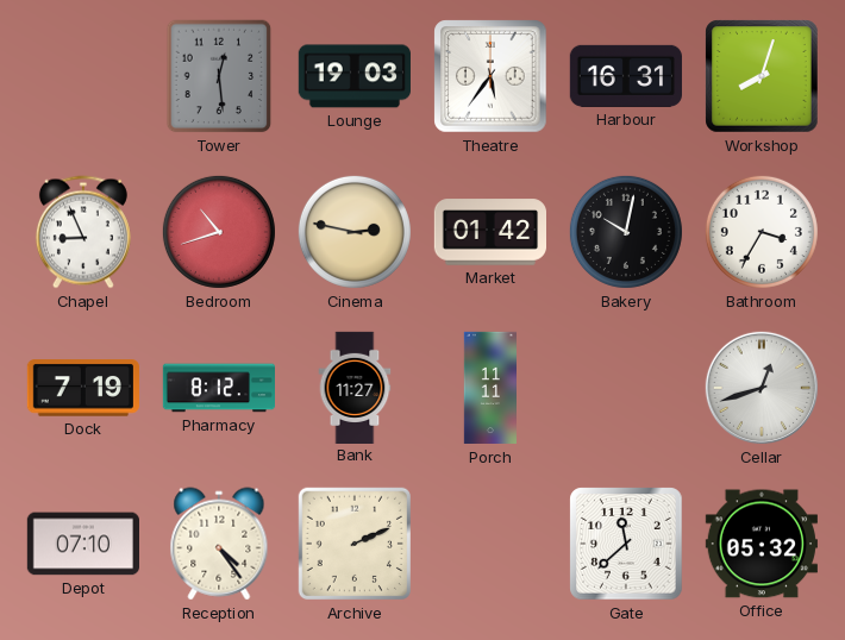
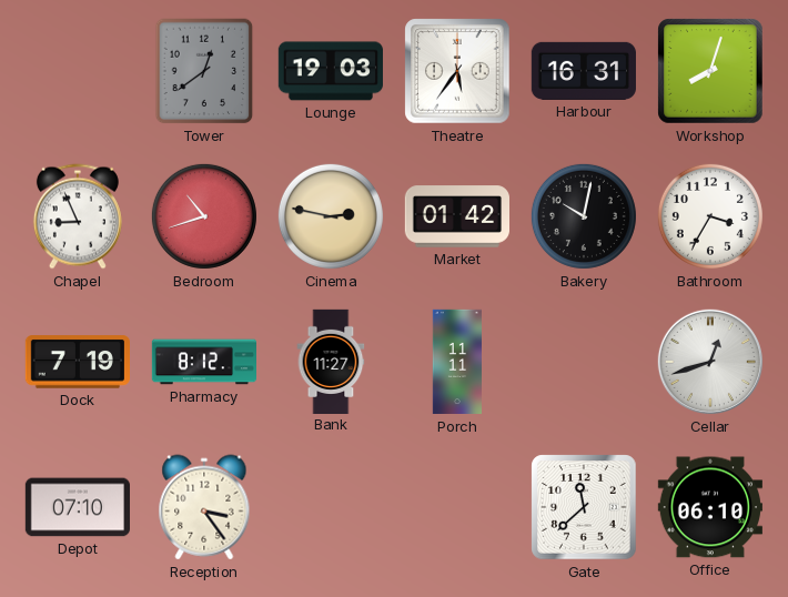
Tower: 12:29 -> 12:39
Reception: 4:24 -> 3:24
Archive: 2:11 -> none
Office: 05:32 -> 06:10
